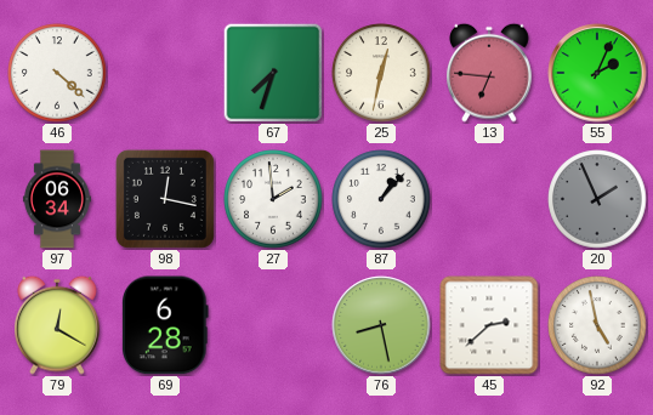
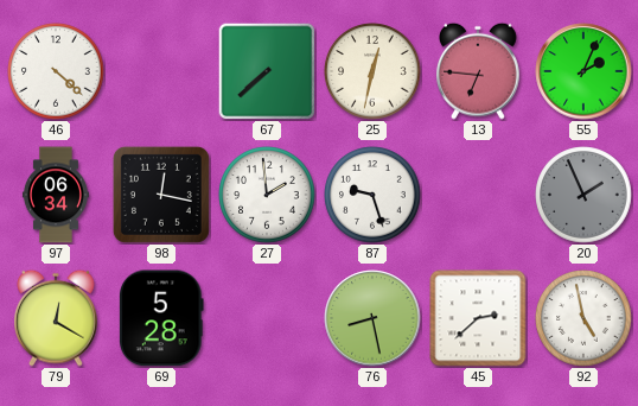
67: 7:33 -> 7:38
87: 1:07 -> 9:27
69: 6:28 -> 5:28
